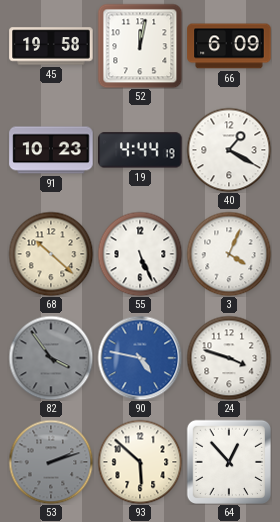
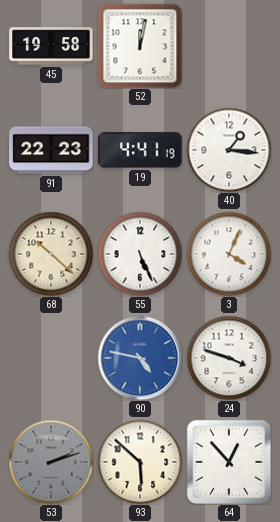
66: 6:09 -> none
91: 10:23 -> 22:23
19: 4:44 -> 4:41
40: 1:20 -> 1:16
82: 3:54 -> none
